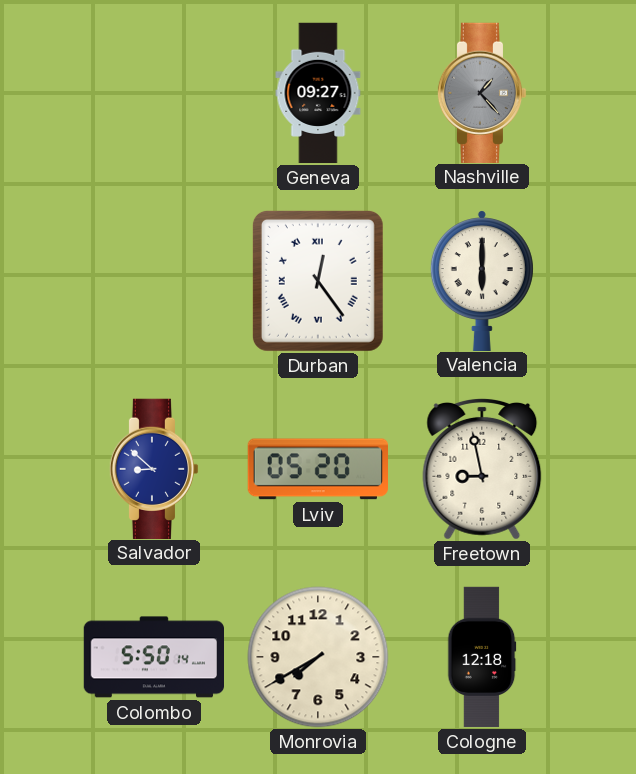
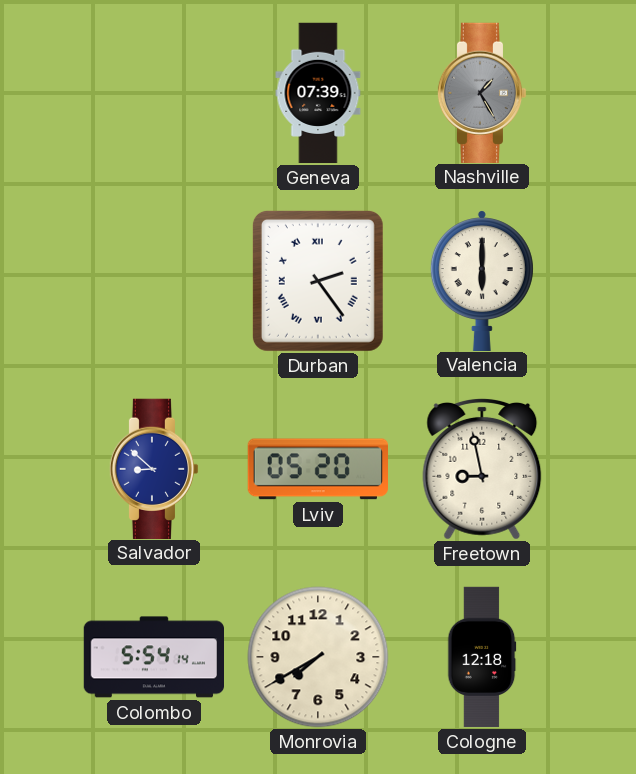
Geneva: 09:27 -> 07:39
Nashville: 1:23 -> 1:25
Durban: 12:24 -> 2:24
Colombo: 5:50 -> 5:54
